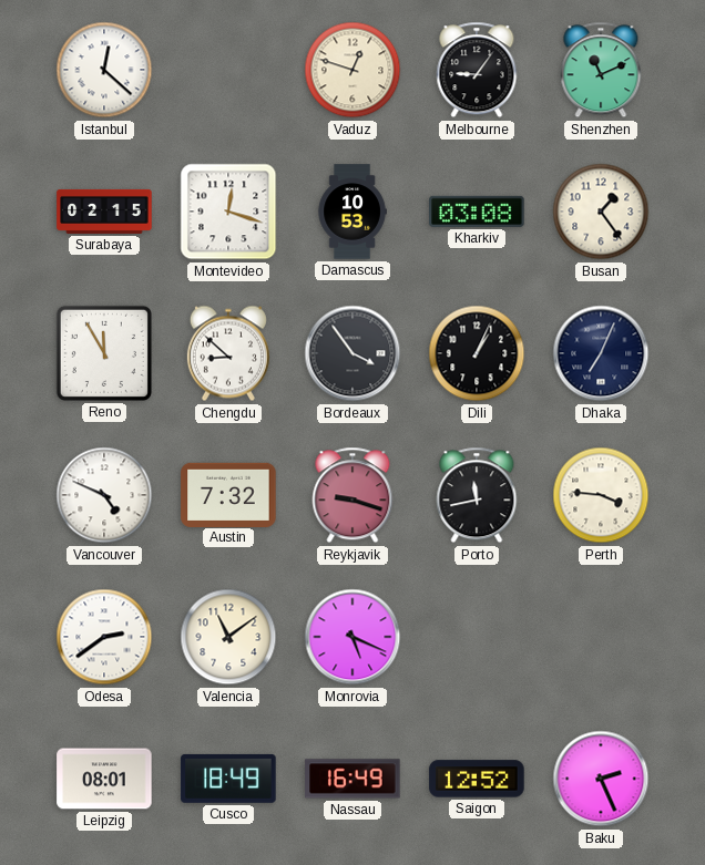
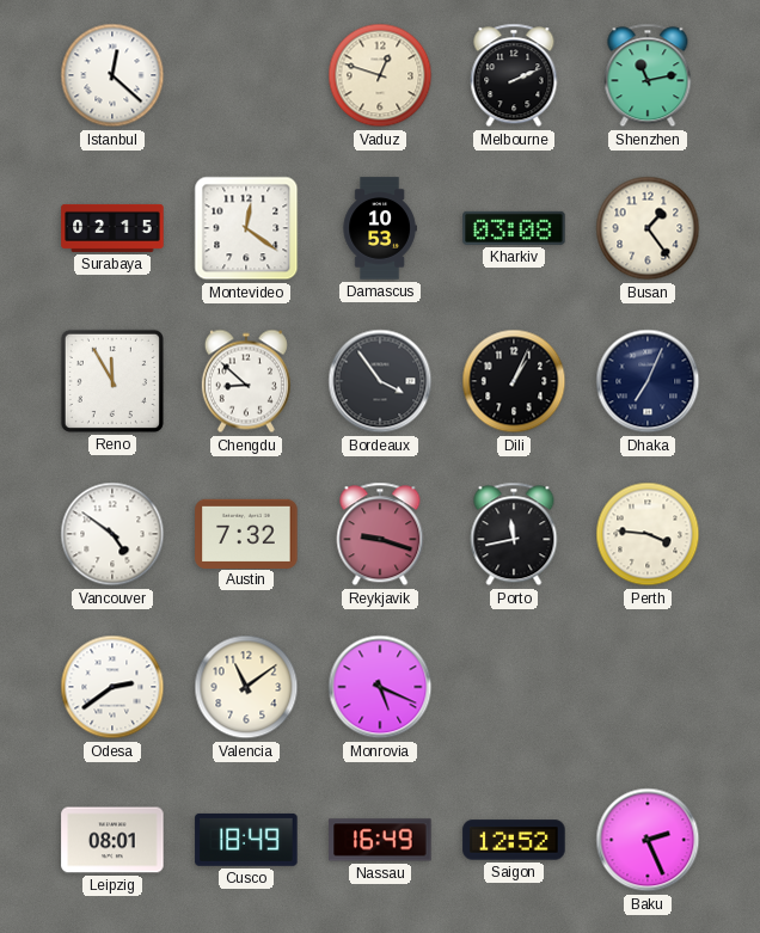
Melbourne: 9:06 -> 2:11
Shenzhen: 11:11 -> 11:13
Montevideo: 12:18 -> 12:21
Vancouver: 4:49 -> 4:51
